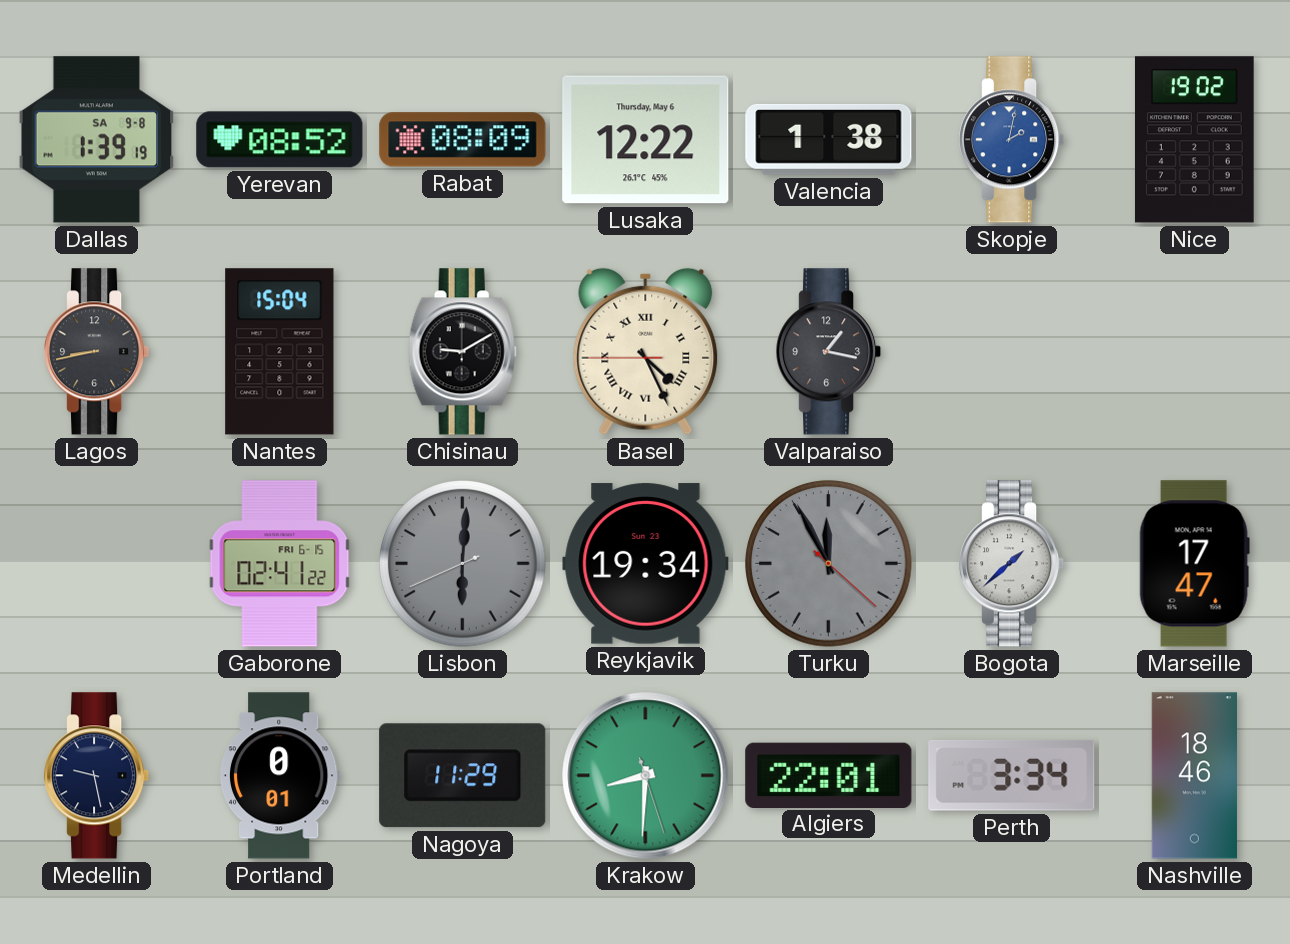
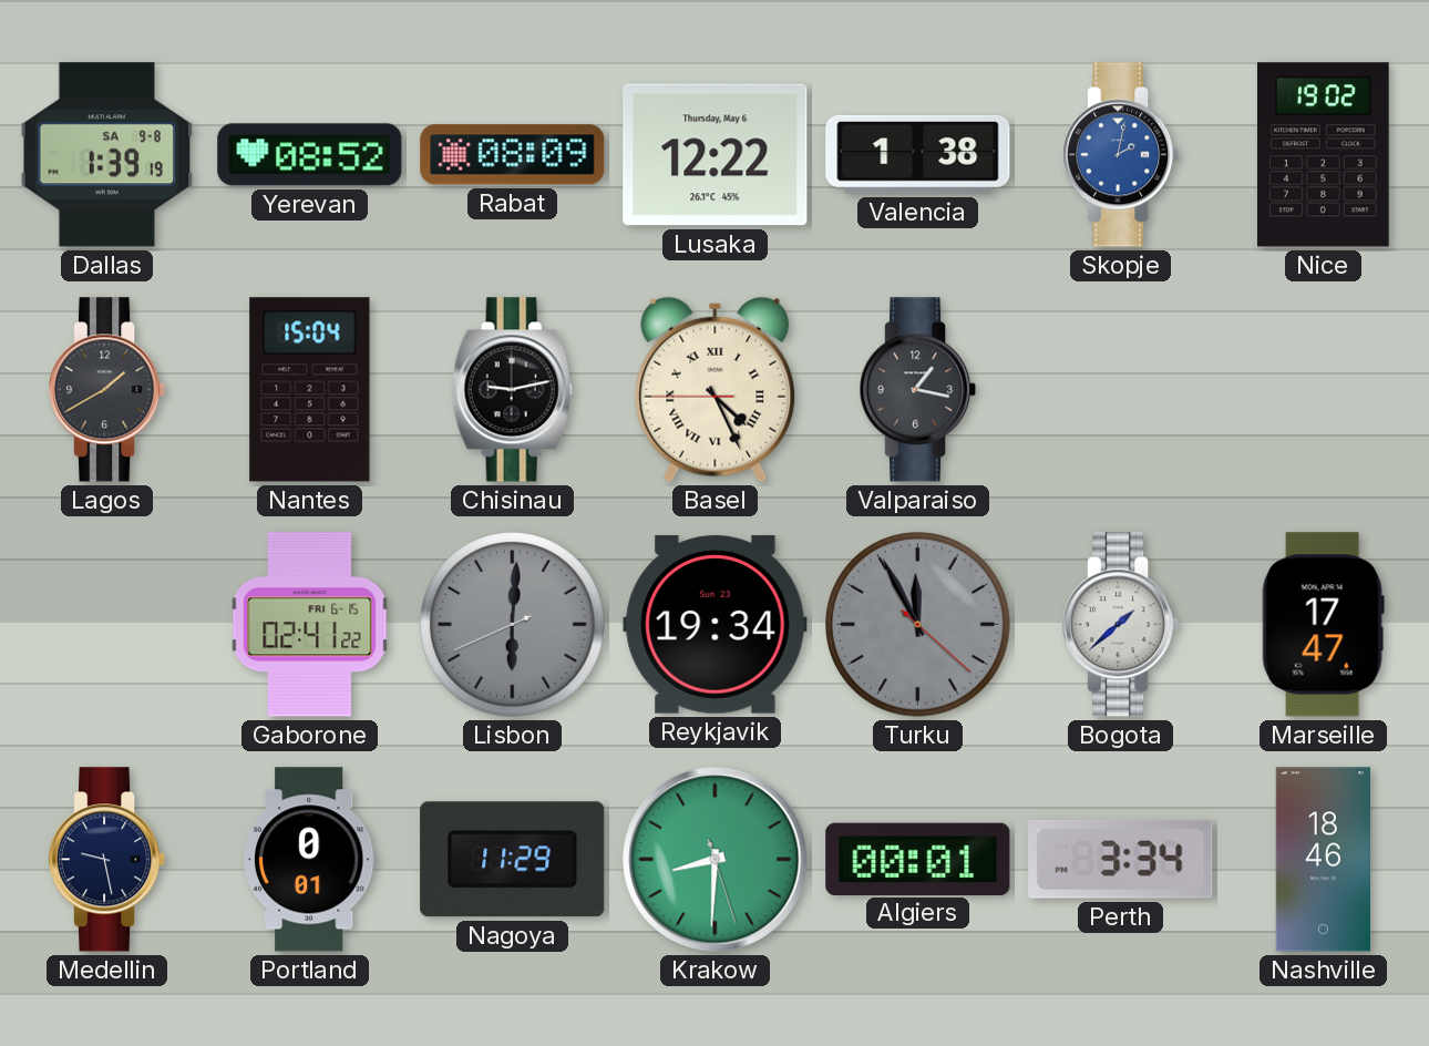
Lagos: 8:43 -> 1:40
Chisinau: 9:10 -> 9:13
Algiers: 22:01 -> 00:01
